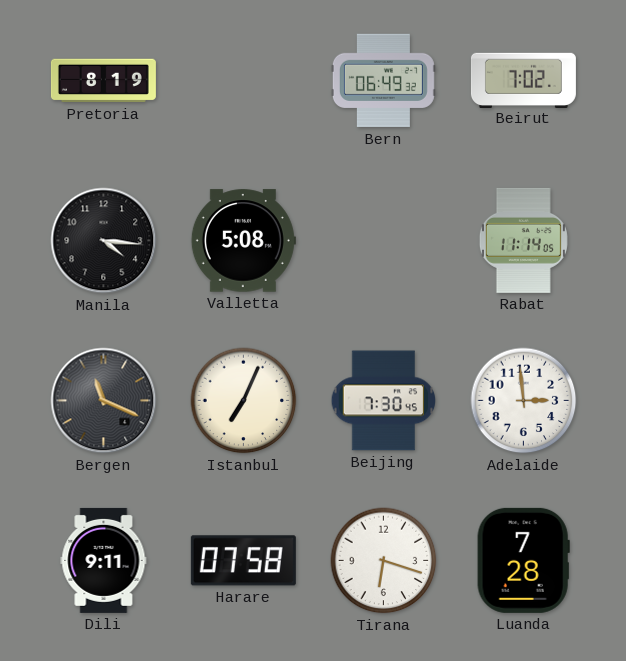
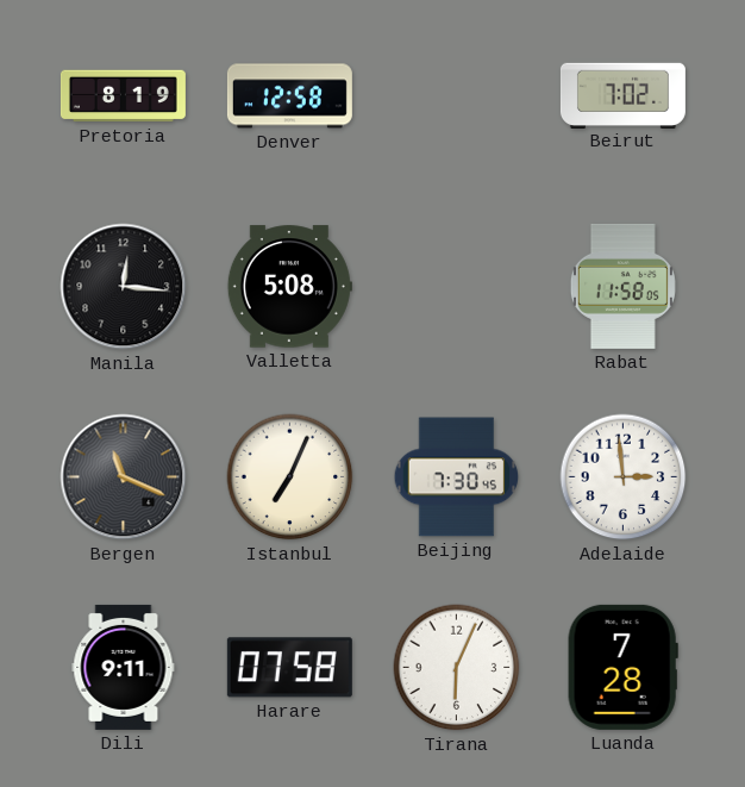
Denver: none -> 12:58
Bern: 06:49 -> none
Manila: 4:16 -> 12:16
Rabat: 11:14 -> 11:58
Tirana: 6:18 -> 6:04
